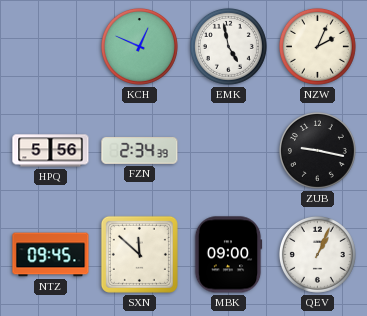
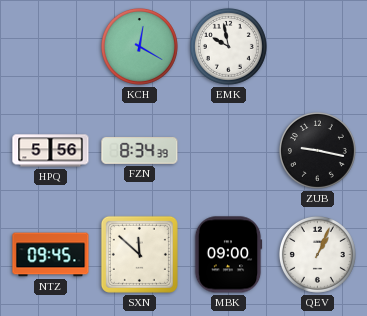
KCH: 12:49 -> 12:20
EMK: 4:58 -> 9:58
NZW: 2:04 -> none
FZN: 2:34 -> 8:34
